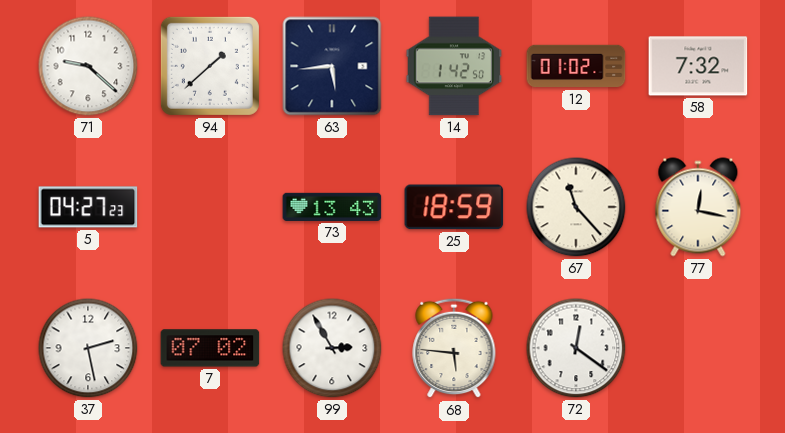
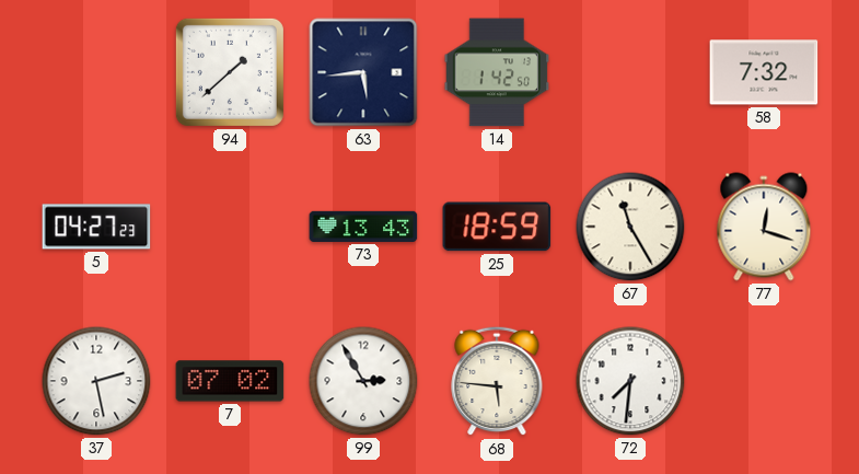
71: 9:22 -> none
12: 01:02 -> none
67: 11:23 -> 11:25
77: 12:17 -> 12:18
72: 12:21 -> 7:31
